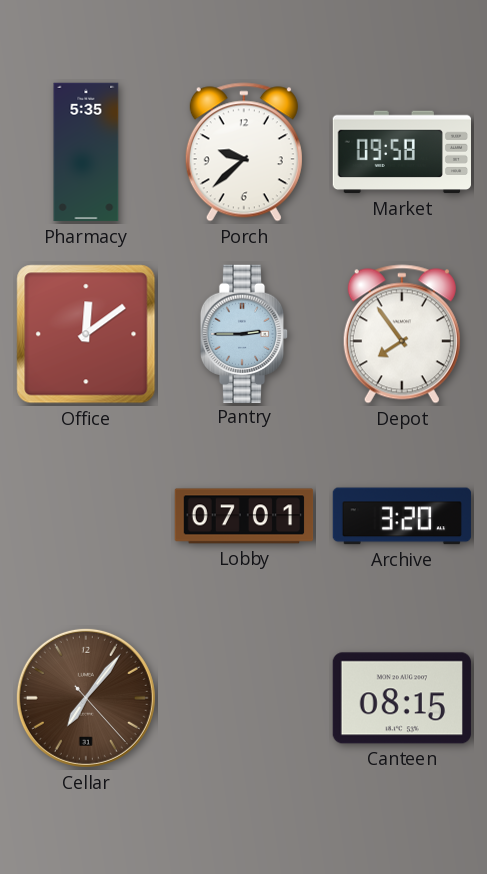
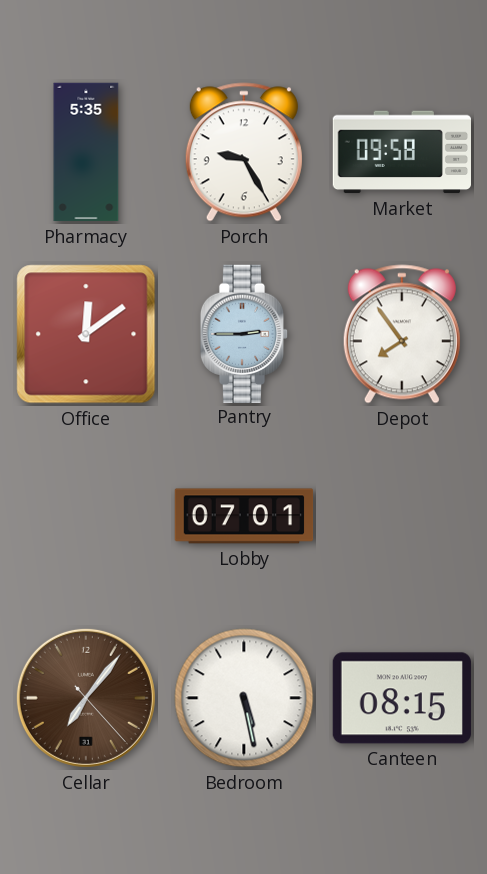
Porch: 9:38 -> 9:25
Archive: 3:20 -> none
Bedroom: none -> 5:28
